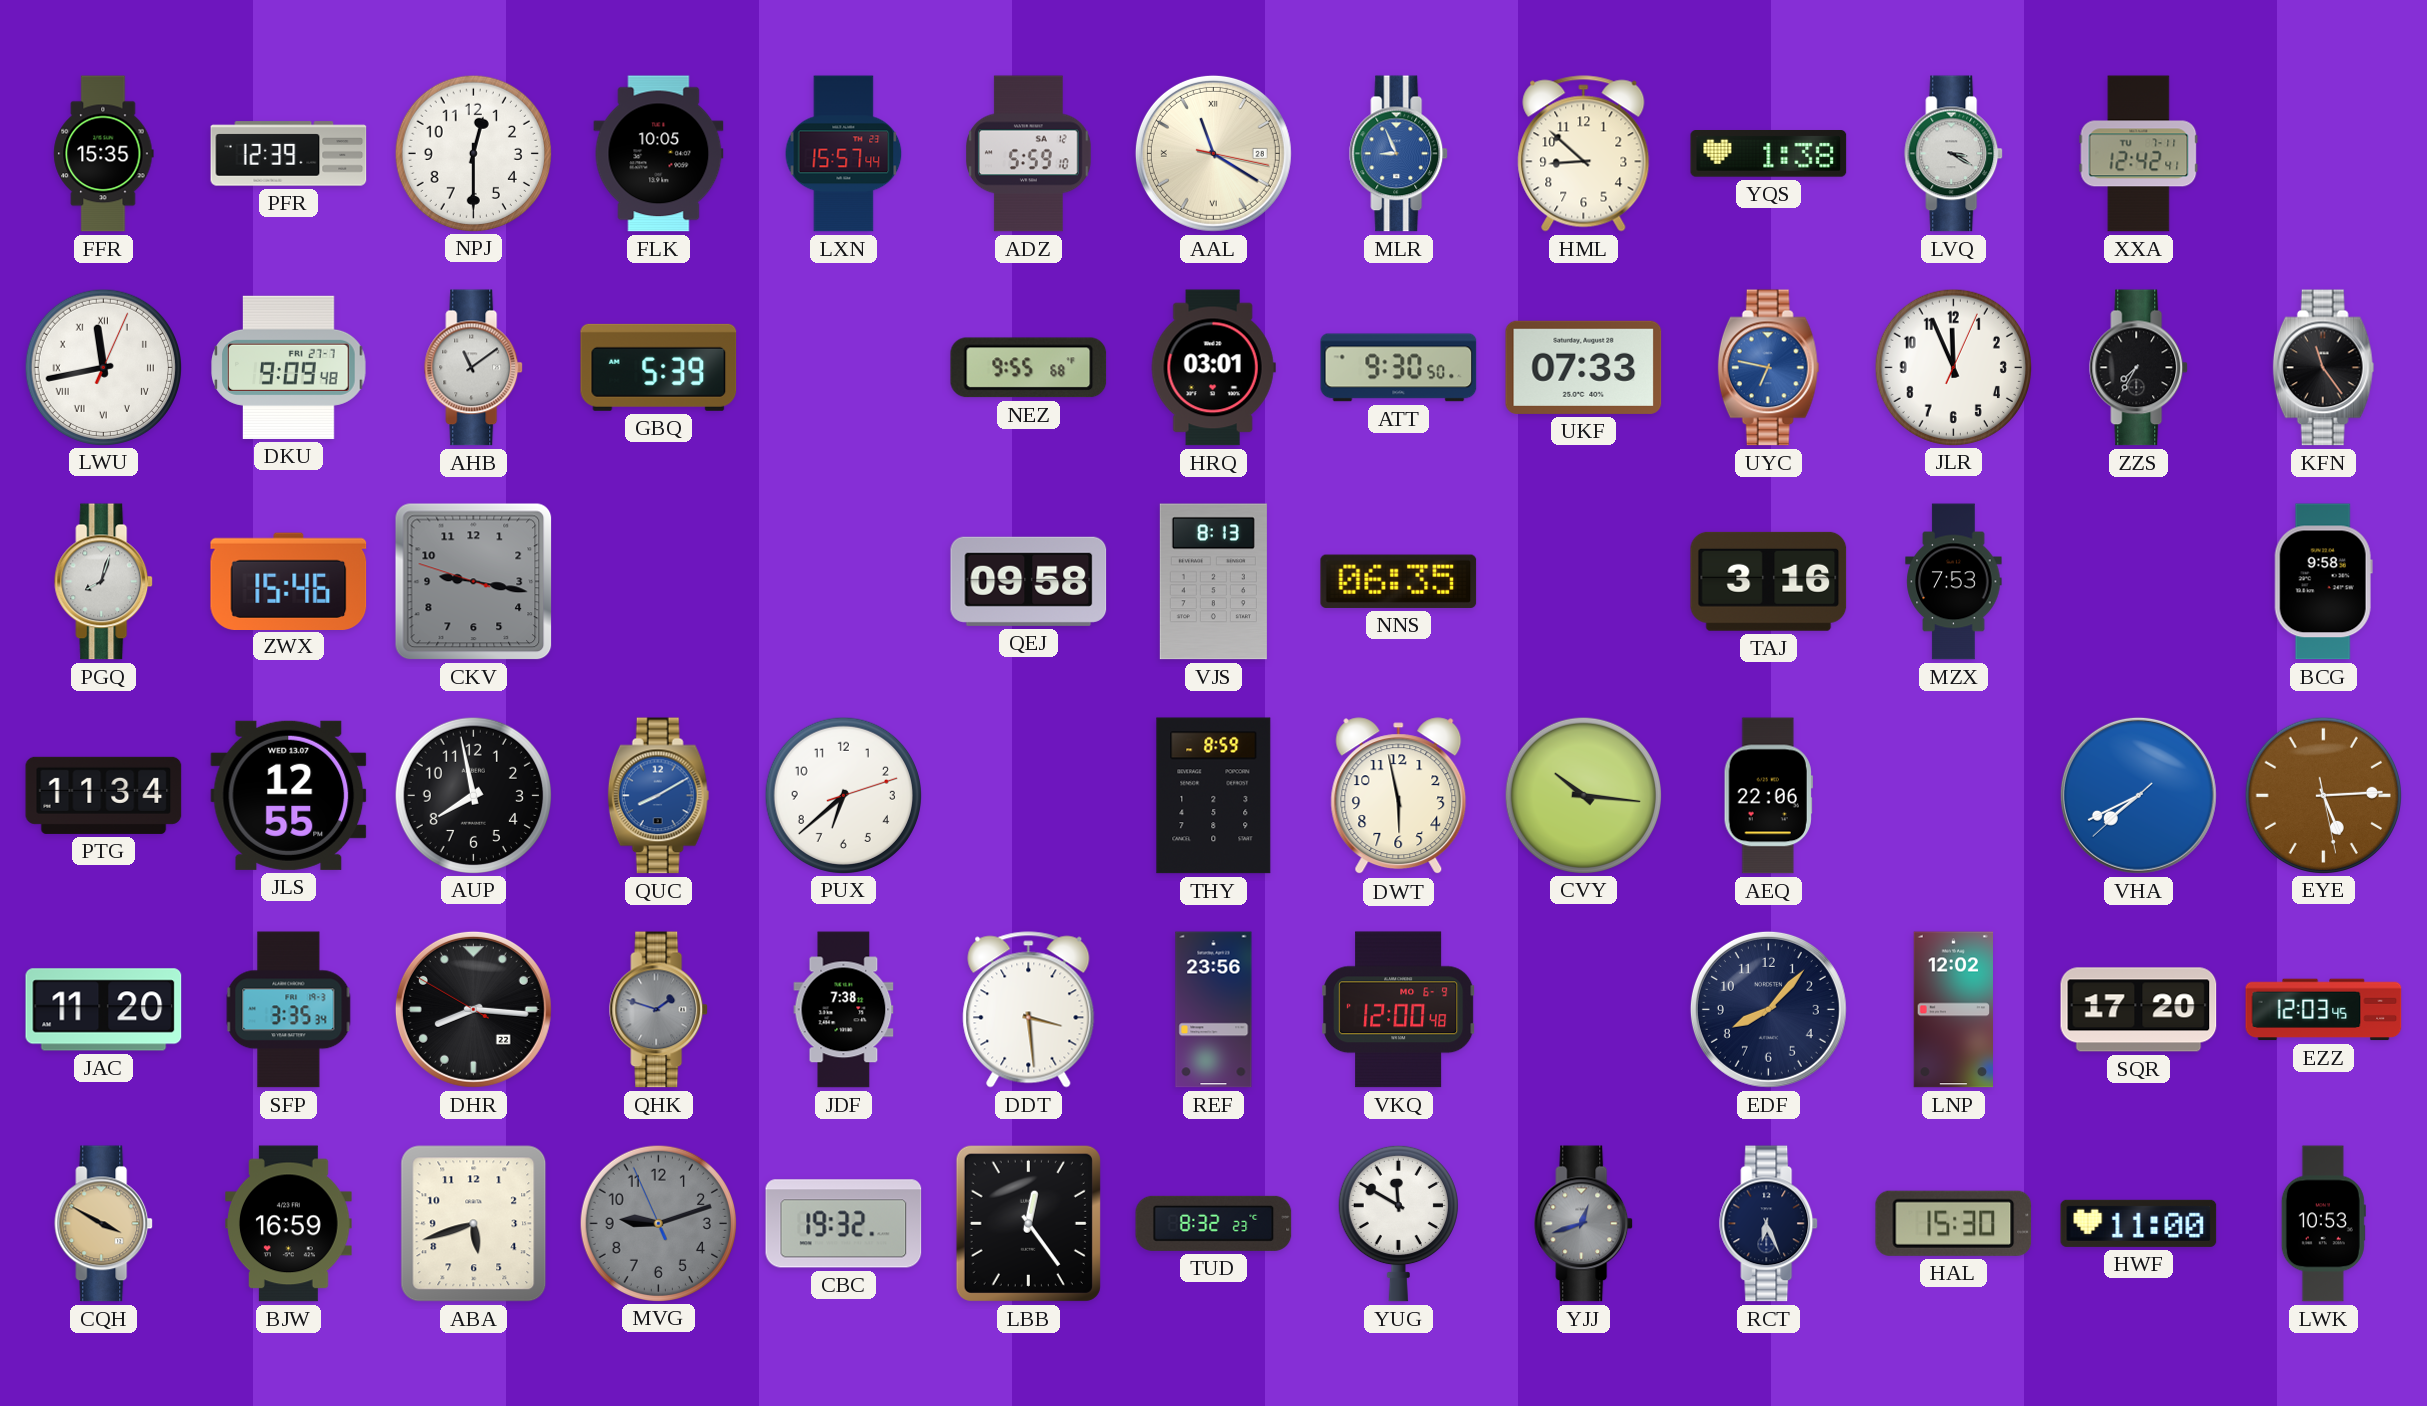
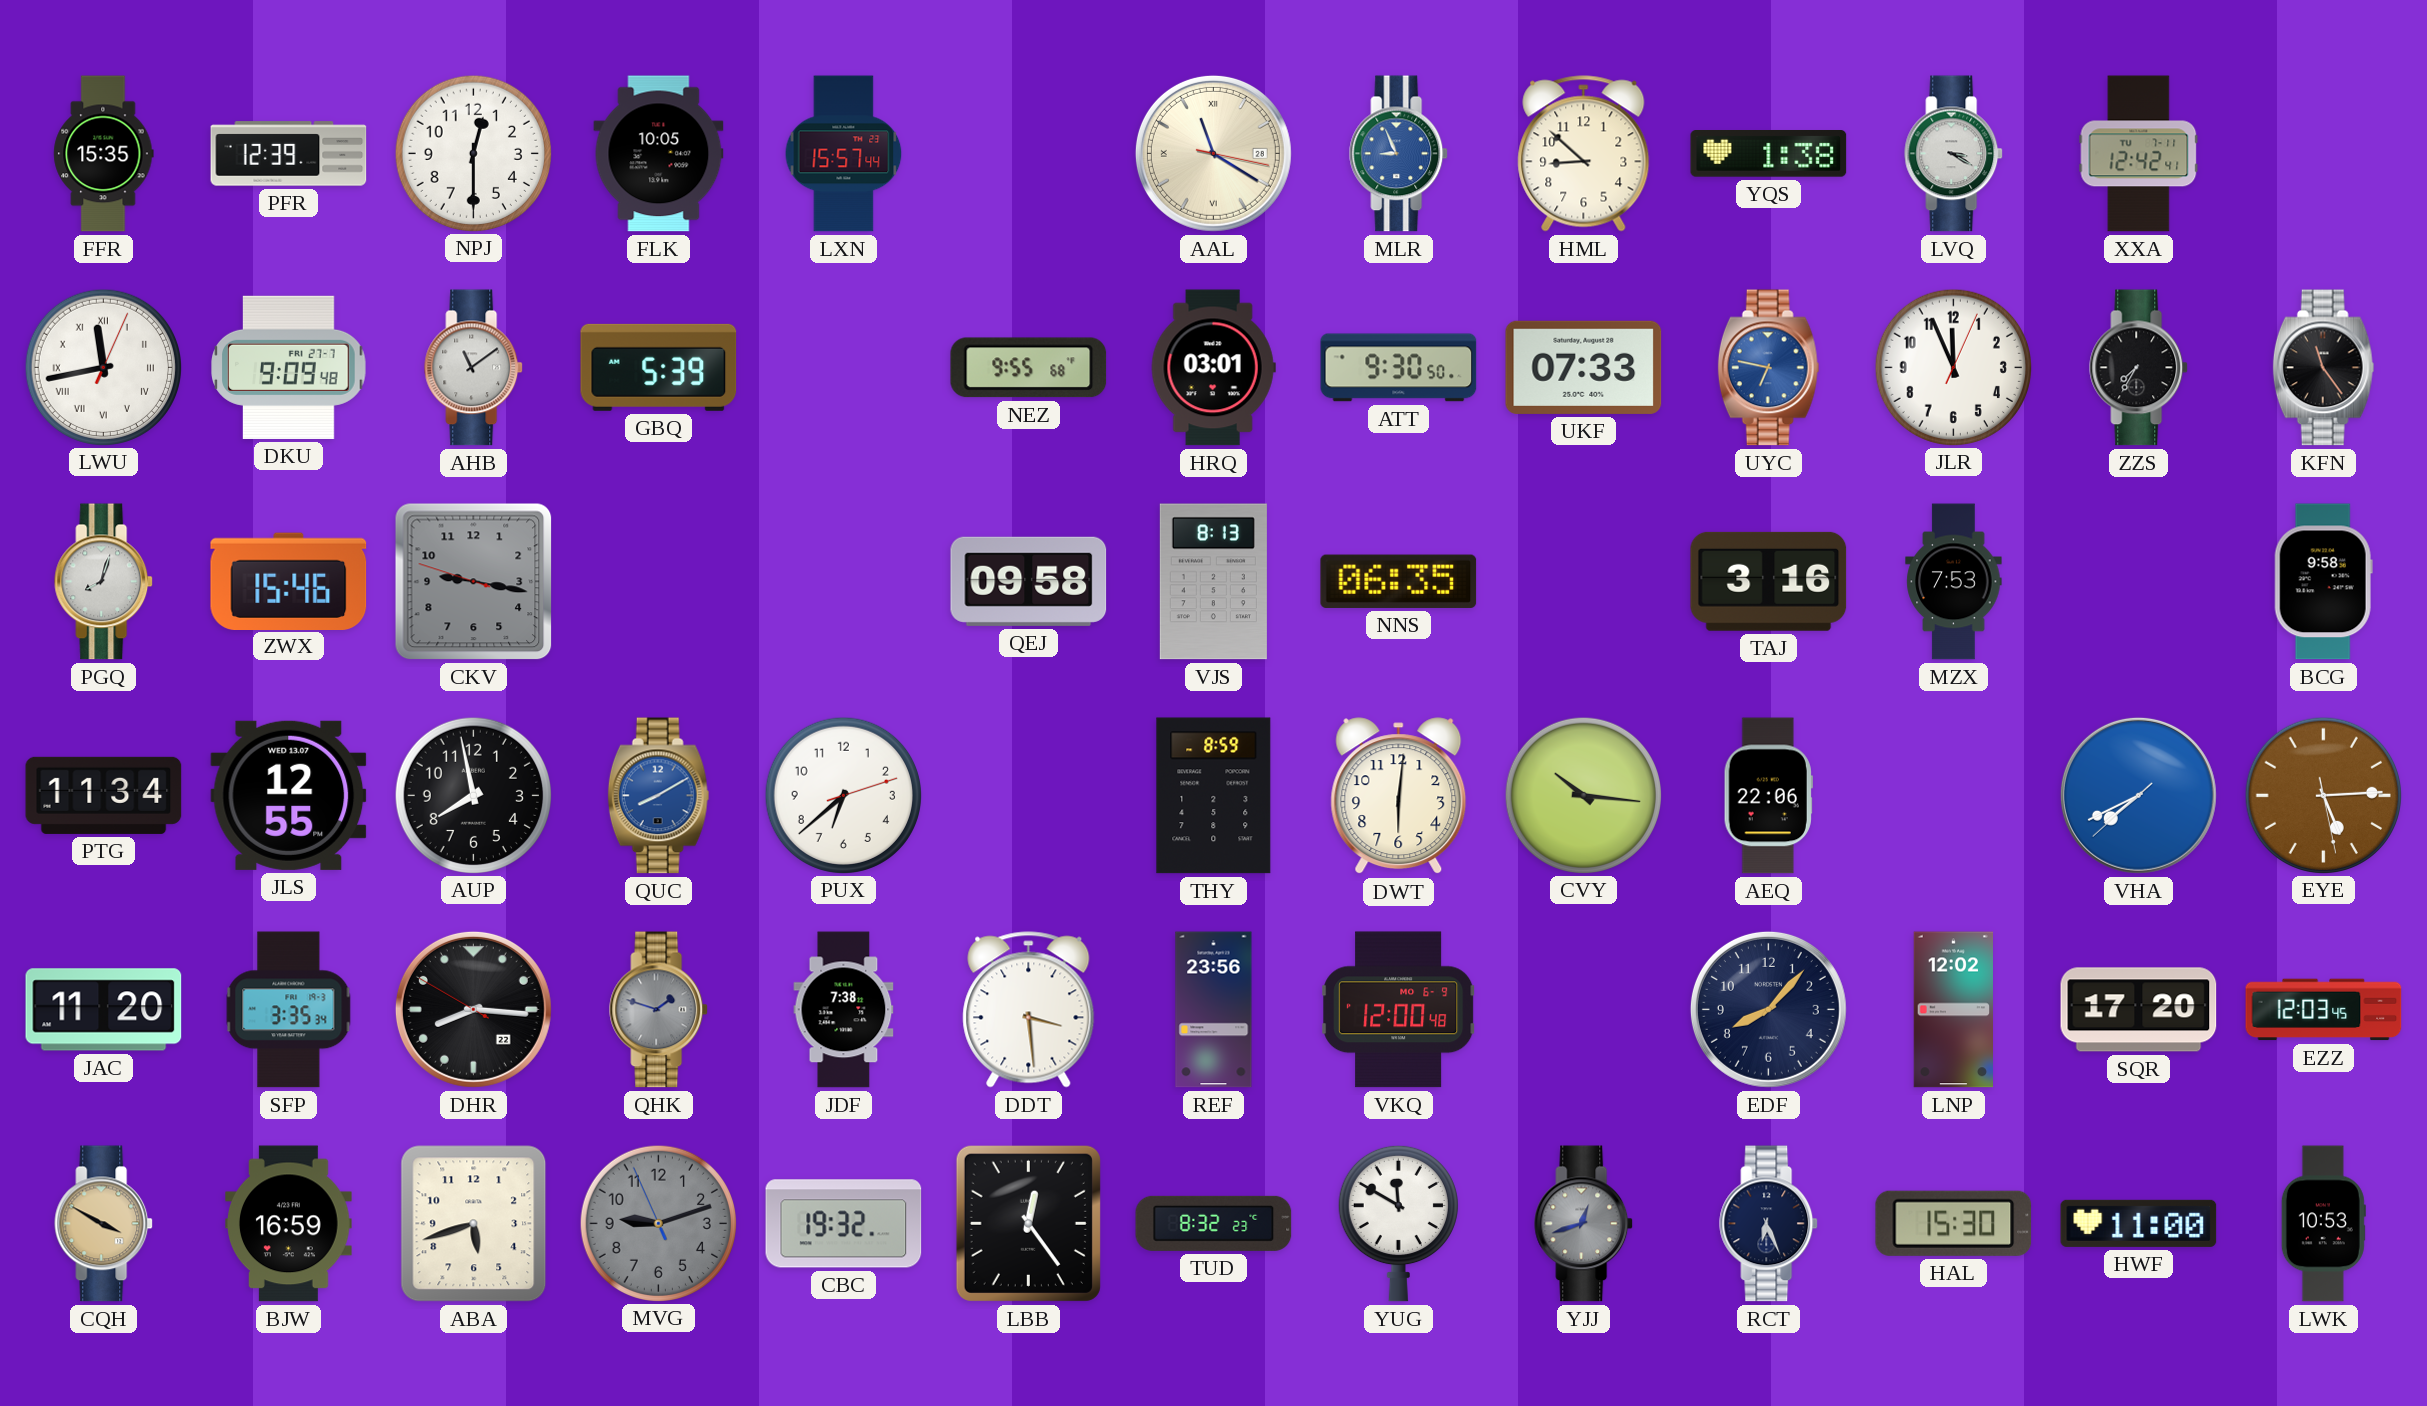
ADZ: 5:59 -> none
DWT: 5:58 -> 6:01
